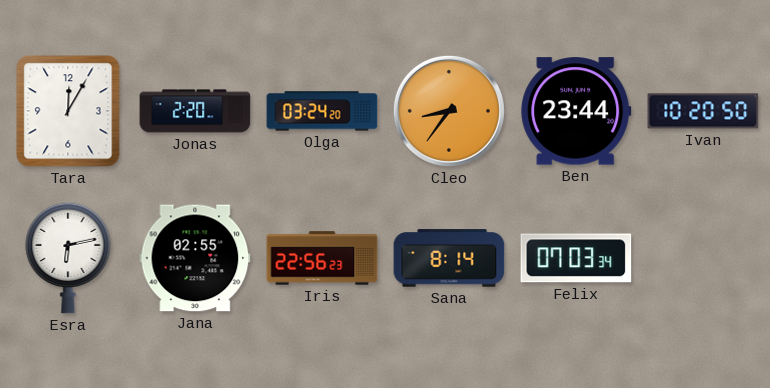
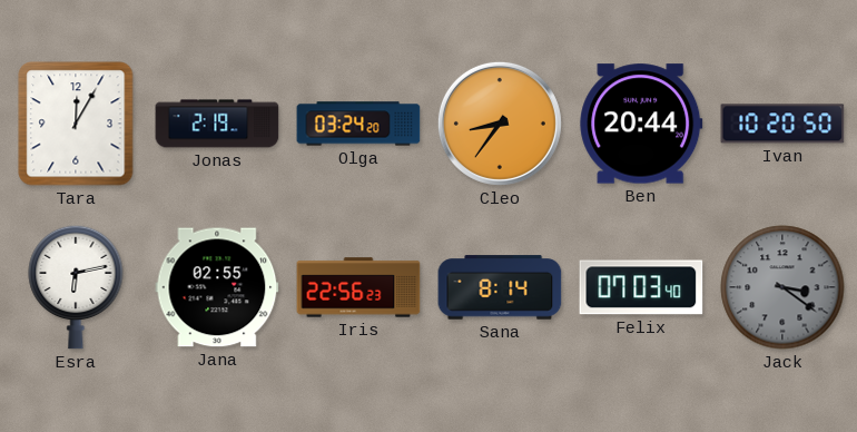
Jonas: 2:20 -> 2:19
Ben: 23:44 -> 20:44
Felix: 07:03:34 -> 07:03:40
Jack: none -> 3:21
